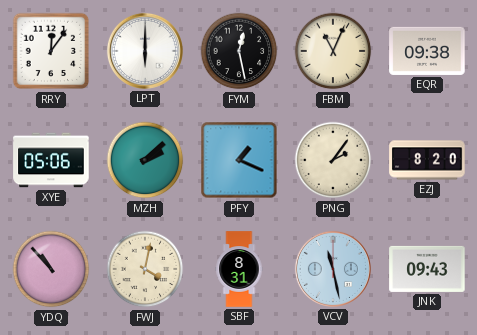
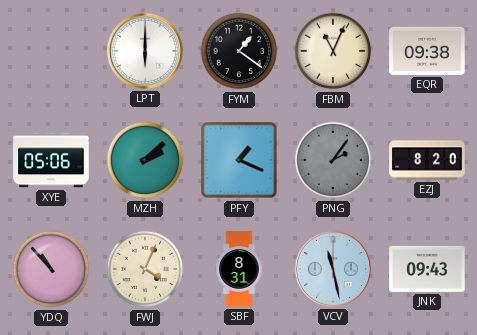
RRY: 12:06 -> none
FYM: 12:28 -> 1:21
PNG dial: cream -> grey
FWJ: 4:02 -> 4:04
